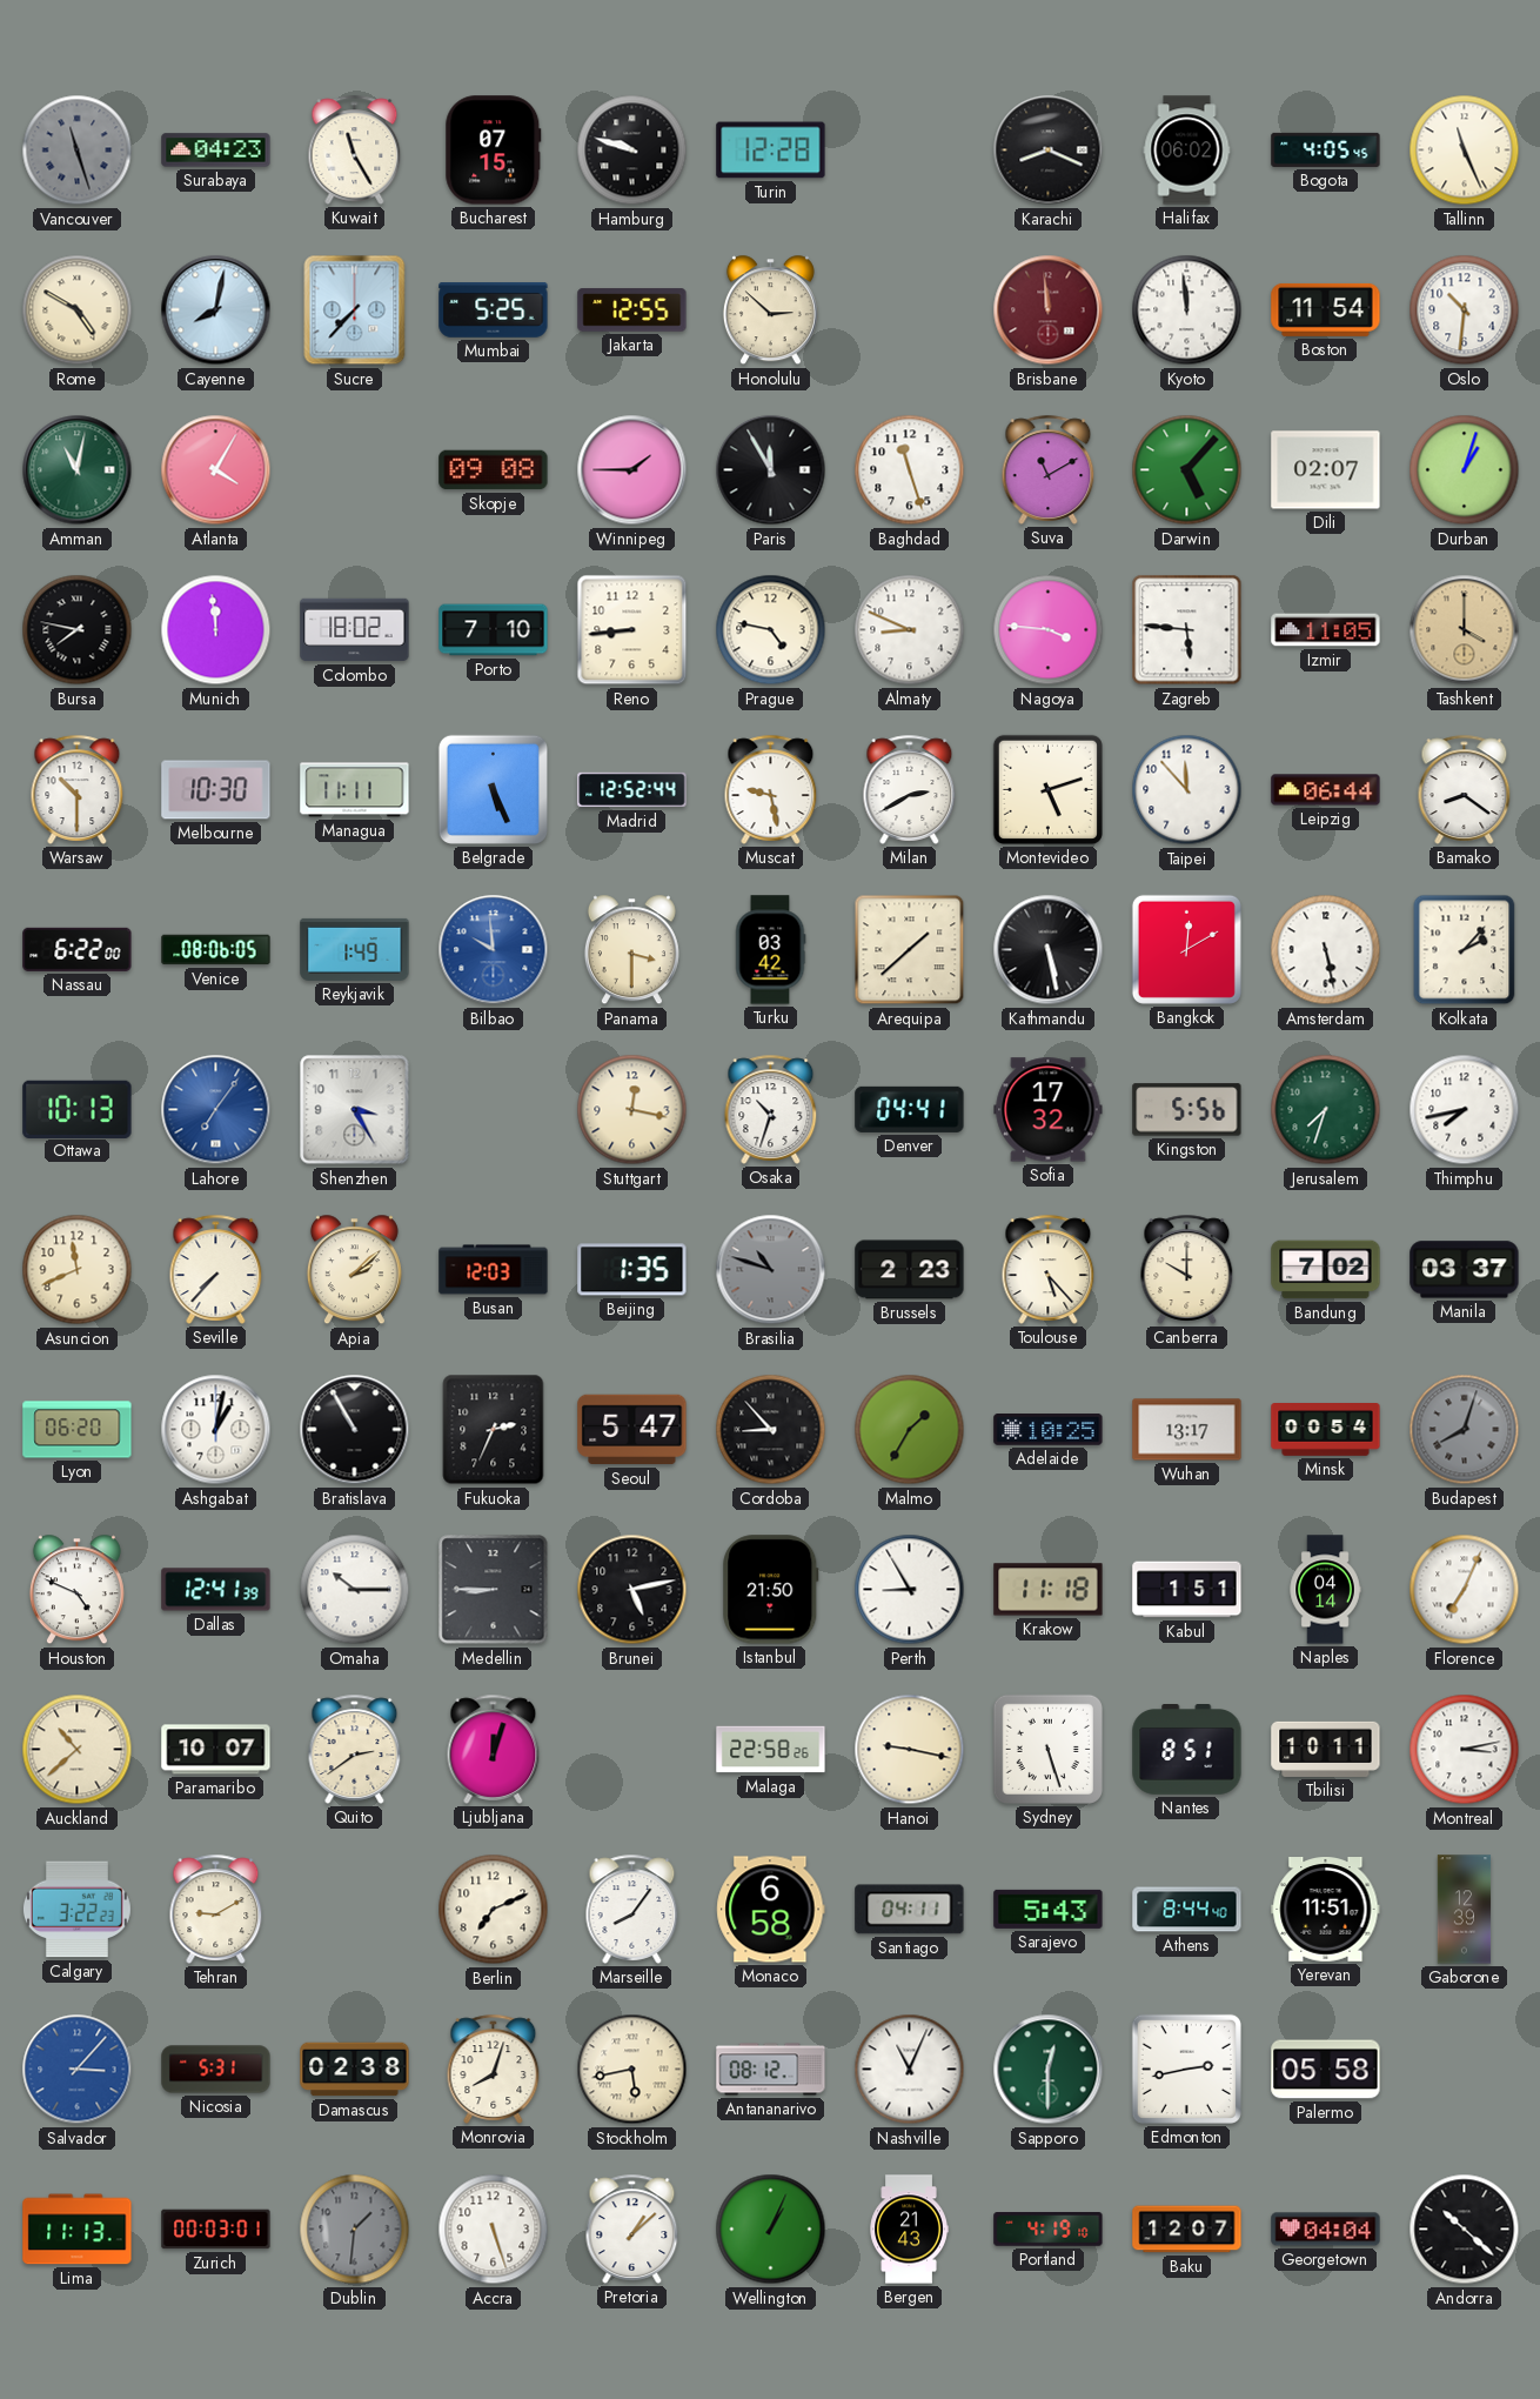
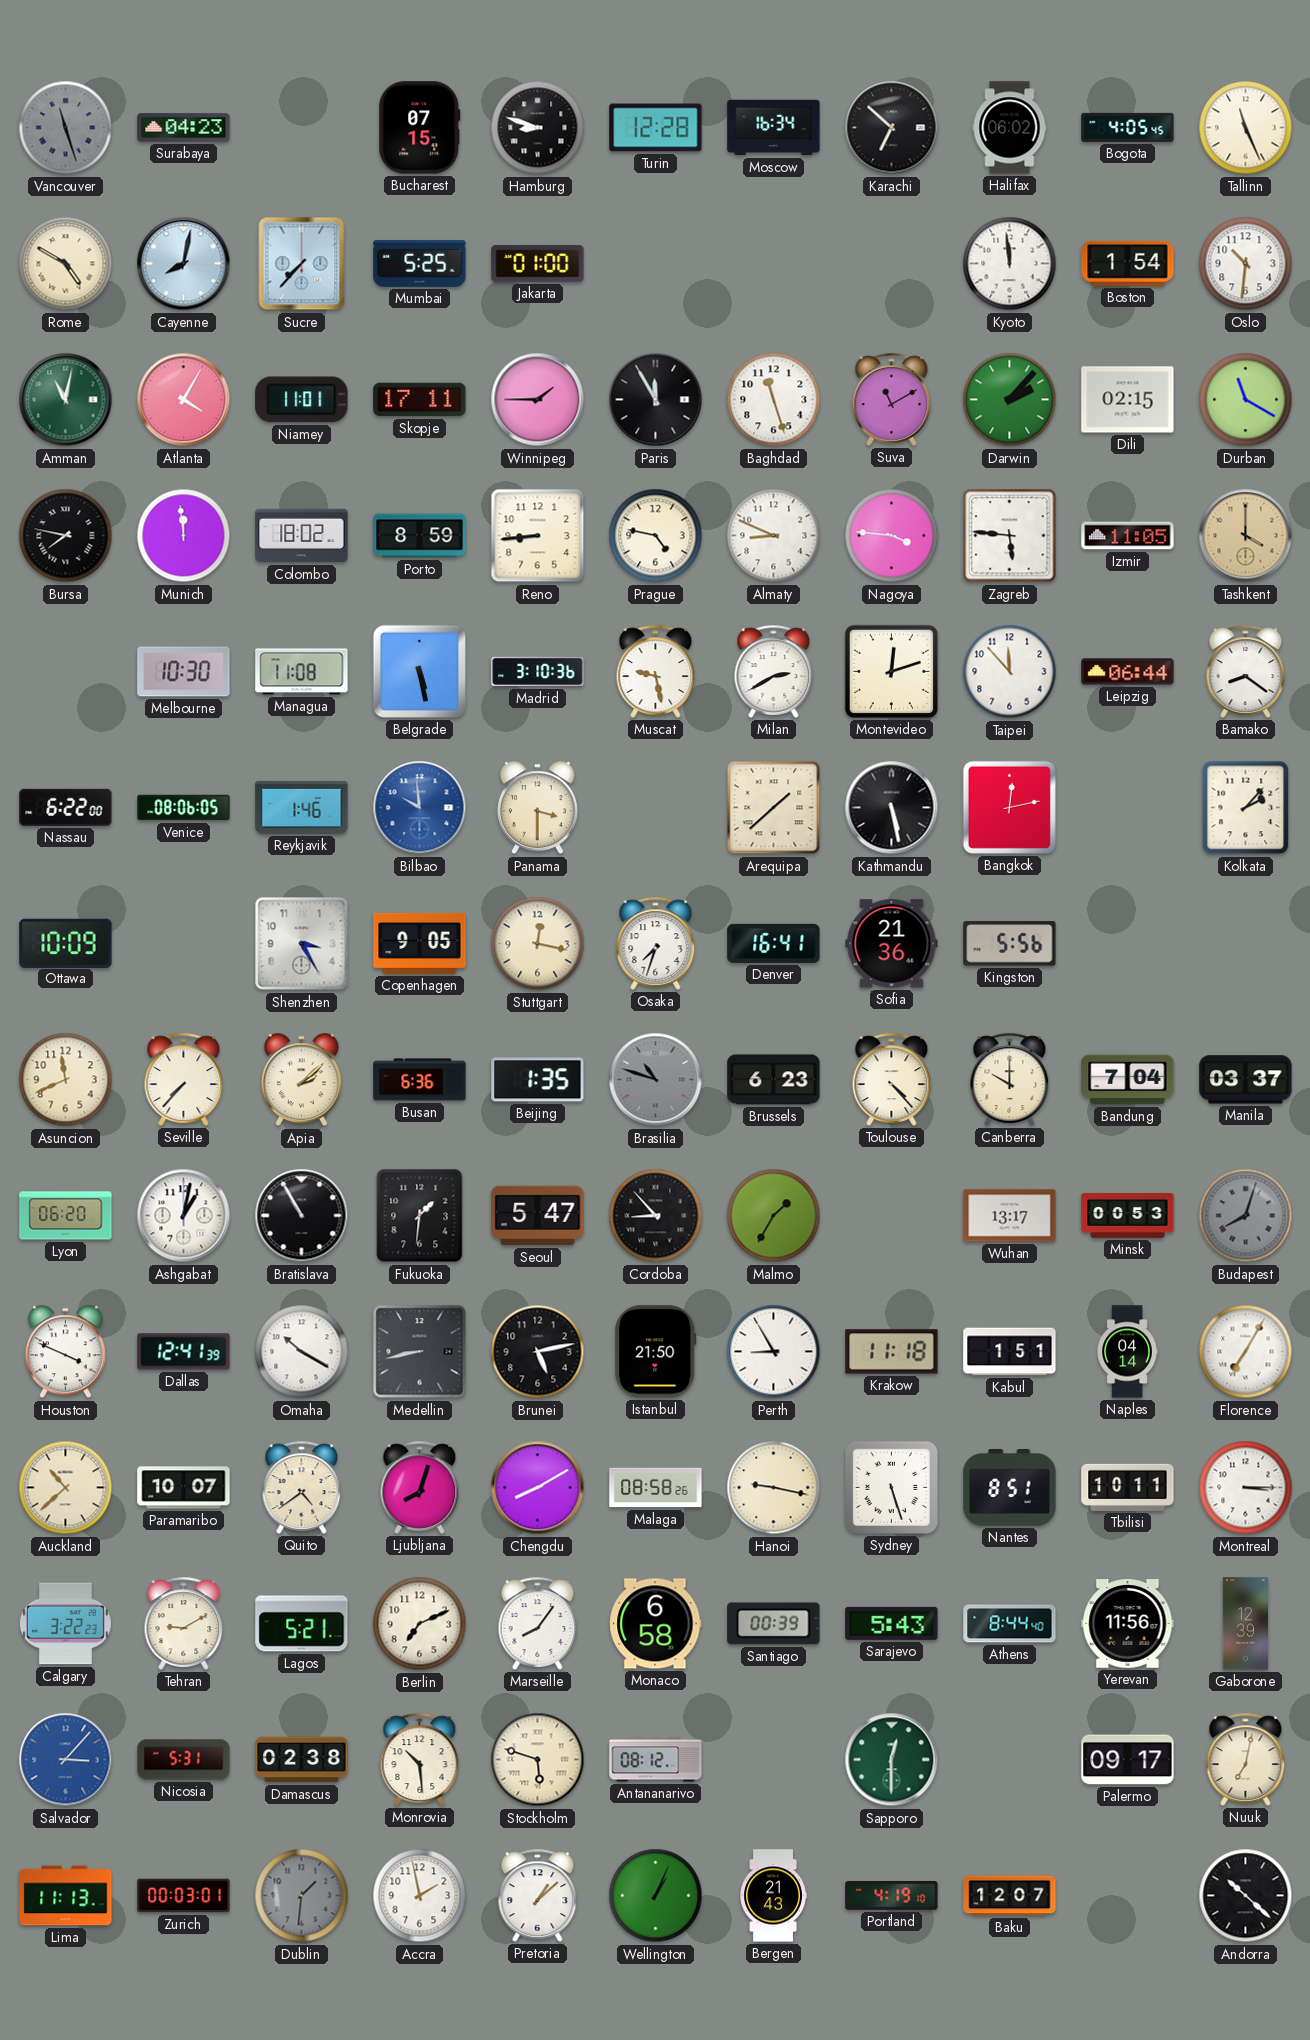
Kuwait: 11:25 -> none
Hamburg: 9:48 -> 8:48
Moscow: none -> 16:34
Karachi: 8:19 -> 6:52
Jakarta: 12:55 -> 01:00
Honolulu: 2:52 -> none
Brisbane: 11:59 -> none
Boston: 11:54 -> 1:54
Niamey: none -> 11:01
Skopje: 09:08 -> 17:11
Darwin: 5:07 -> 2:07
Dili: 02:07 -> 02:15
Durban: 1:03 -> 11:20
Porto: 7:10 -> 8:59
Warsaw: 10:30 -> none
Managua: 11:11 -> 11:08
Belgrade: 5:26 -> 5:28
Madrid: 12:52 -> 3:10
Montevideo: 5:12 -> 12:12
Reykjavik: 1:49 -> 1:46
Turku: 03:42 -> none
Bangkok: 12:10 -> 12:13
Amsterdam: 5:28 -> none
Ottawa: 10:13 -> 10:09
Lahore: 7:06 -> none
Copenhagen: none -> 9:05
Osaka: 10:33 -> 7:33
Denver: 04:41 -> 16:41
Sofia: 17:32 -> 21:36
Jerusalem: 7:33 -> none
Thimphu: 7:43 -> none
Busan: 12:03 -> 6:36
Brussels: 2:23 -> 6:23
Toulouse: 5:23 -> 4:23
Bandung: 7:02 -> 7:04
Fukuoka: 2:34 -> 1:31
Adelaide: 10:25 -> none
Minsk: 00:54 -> 00:53
Houston: 4:49 -> 3:49
Omaha: 10:15 -> 10:20
Medellin: 8:45 -> 8:43
Florence: 7:04 -> 7:05
Quito: 2:39 -> 4:39
Ljubljana: 12:03 -> 8:03
Chengdu: none -> 8:10
Malaga: 22:58 -> 08:58
Montreal: 3:13 -> 3:15
Lagos: none -> 5:21
Santiago: 04:11 -> 00:39
Yerevan: 11:51 -> 11:56
Monrovia: 8:03 -> 10:29
Stockholm: 5:43 -> 5:48
Nashville: 11:04 -> none
Edmonton: 2:43 -> none
Palermo: 05:58 -> 09:17
Nuuk: none -> 7:02
Accra: 5:27 -> 1:58
Georgetown: 04:04 -> none
